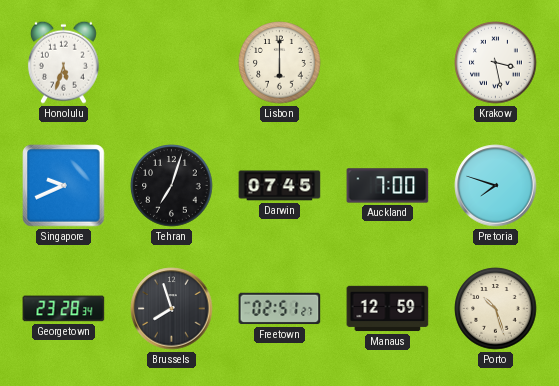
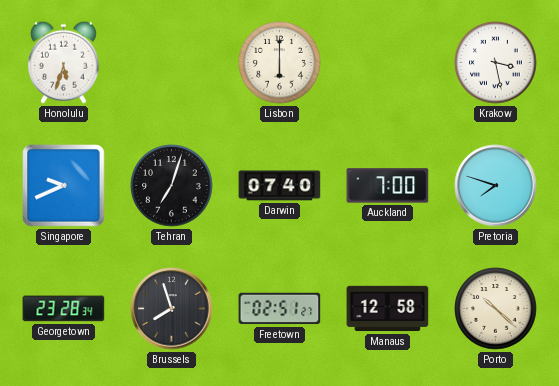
Darwin: 07:45 -> 07:40
Manaus: 12:59 -> 12:58
Porto: 10:27 -> 10:22
